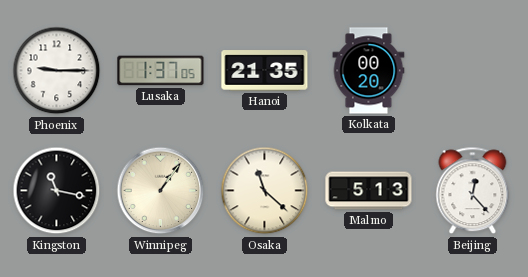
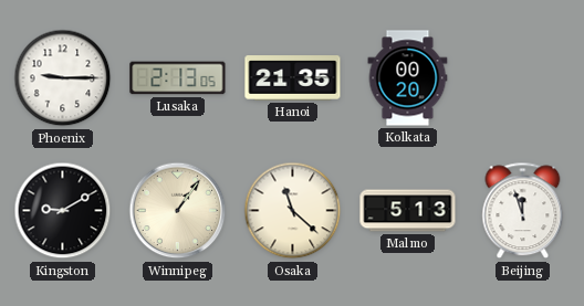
Lusaka: 1:37 -> 2:13
Kingston: 11:17 -> 9:10
Beijing: 12:23 -> 11:57
